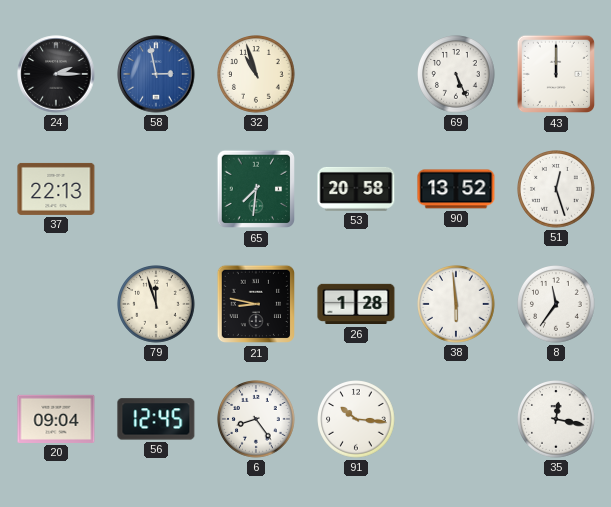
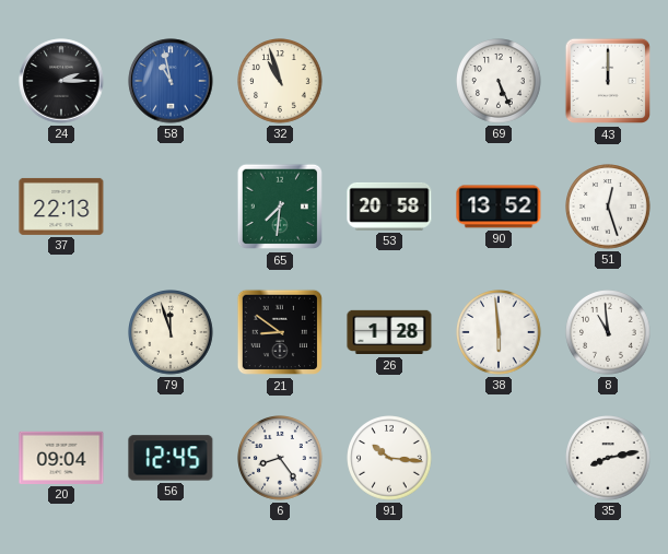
58: 2:58 -> 10:58
21: 8:47 -> 8:51
8: 11:36 -> 10:59
35: 12:17 -> 8:13
